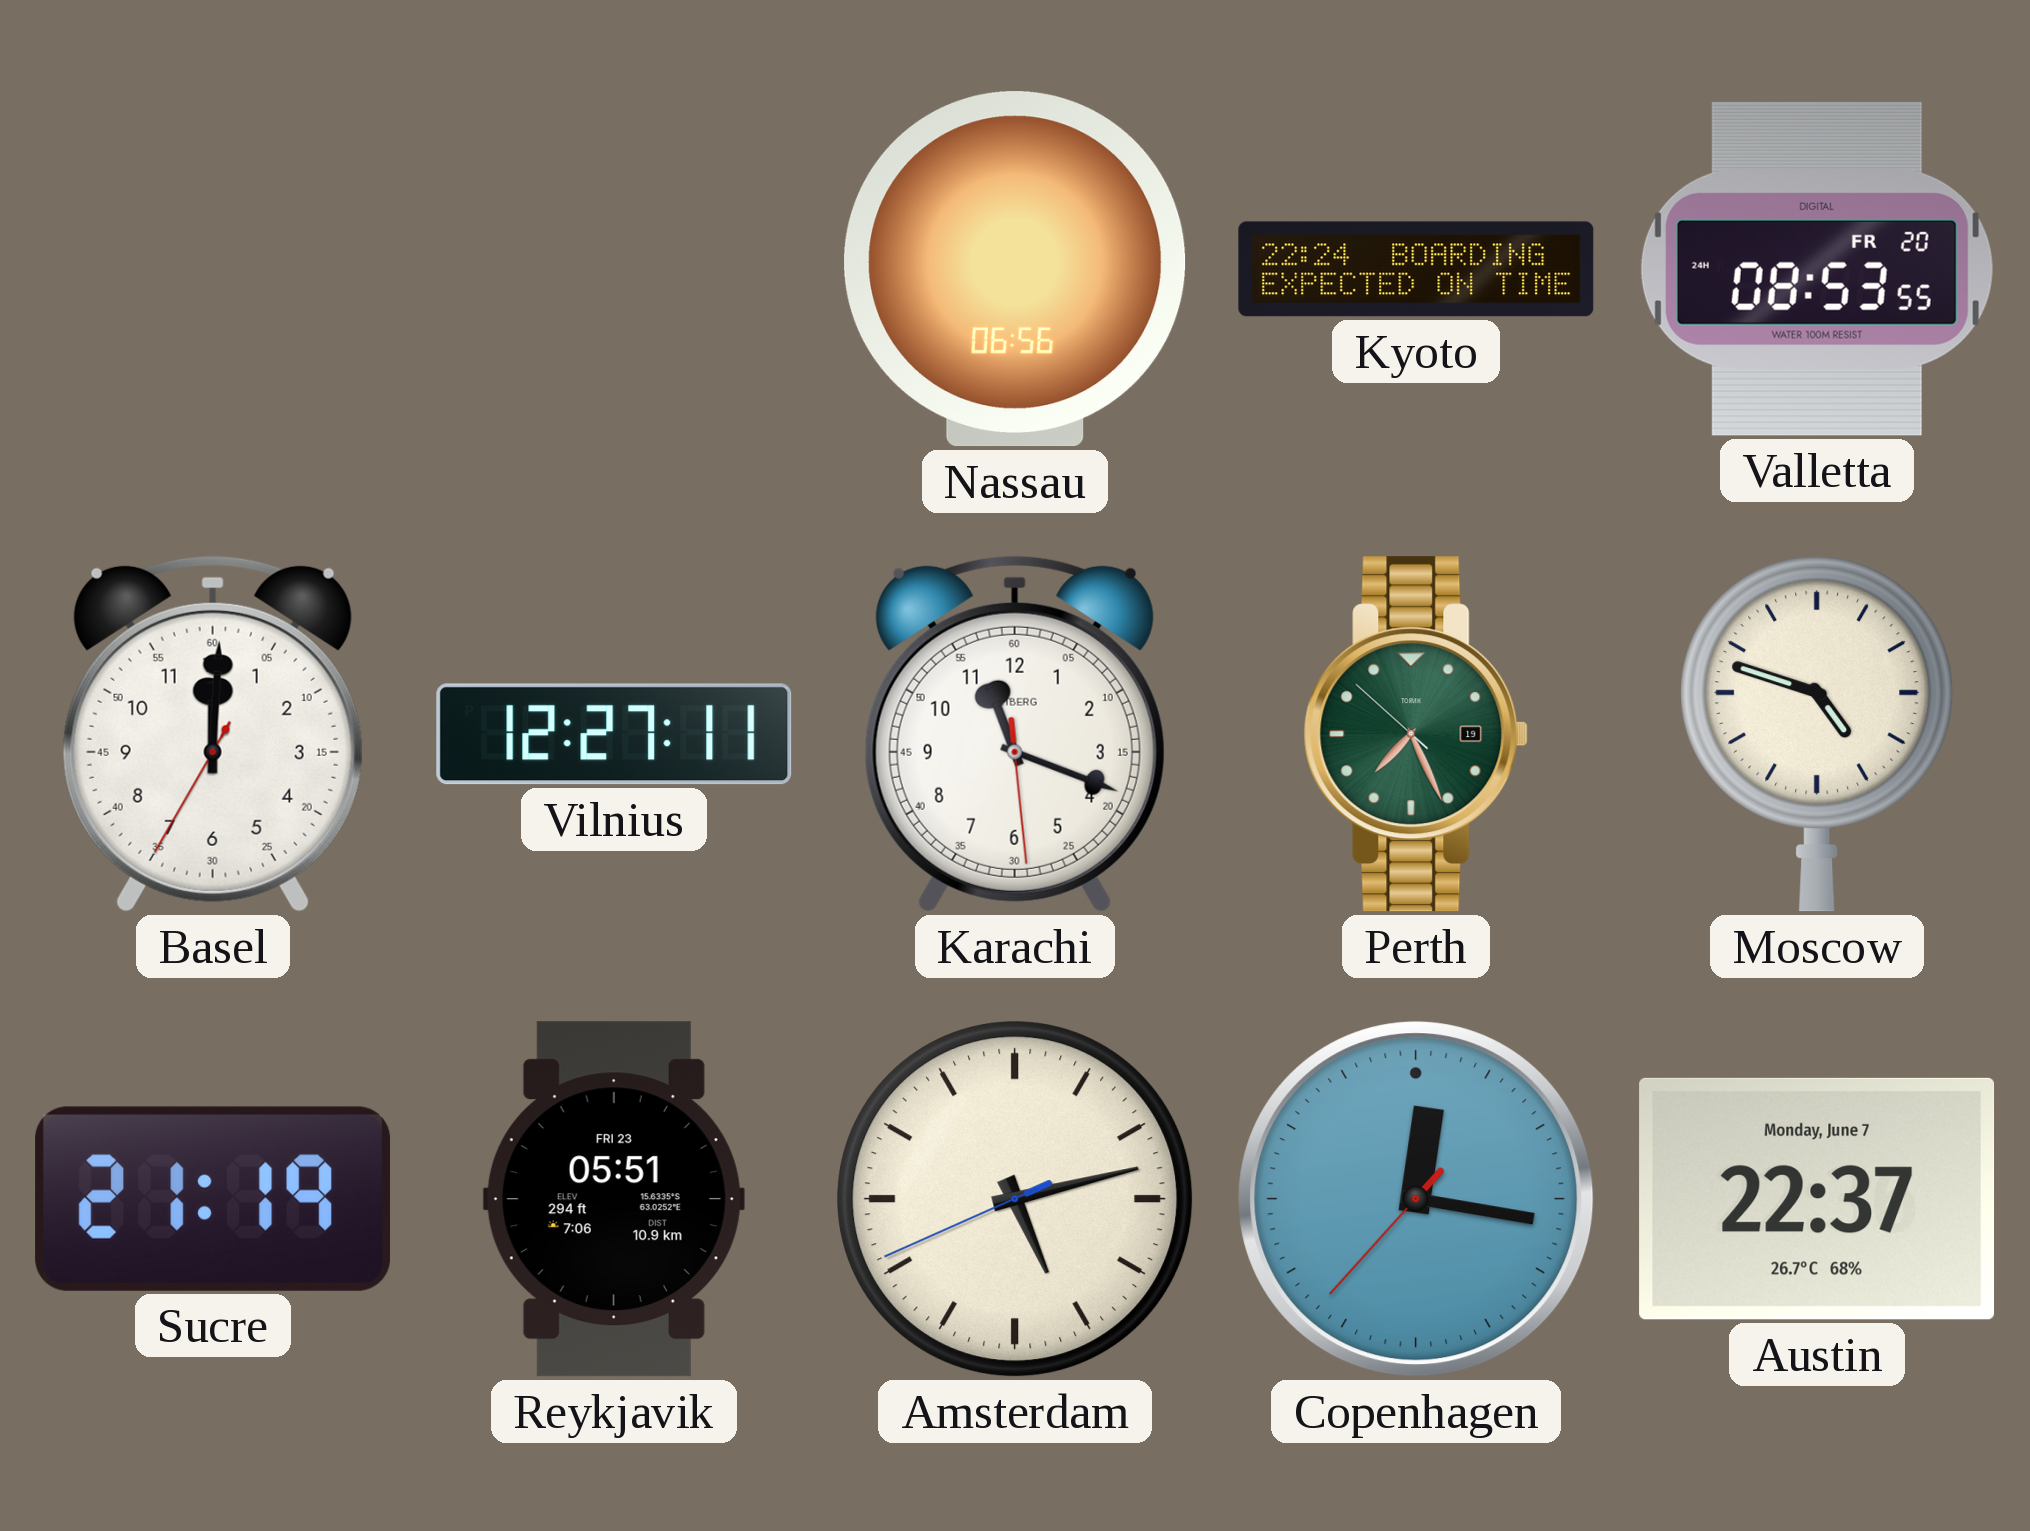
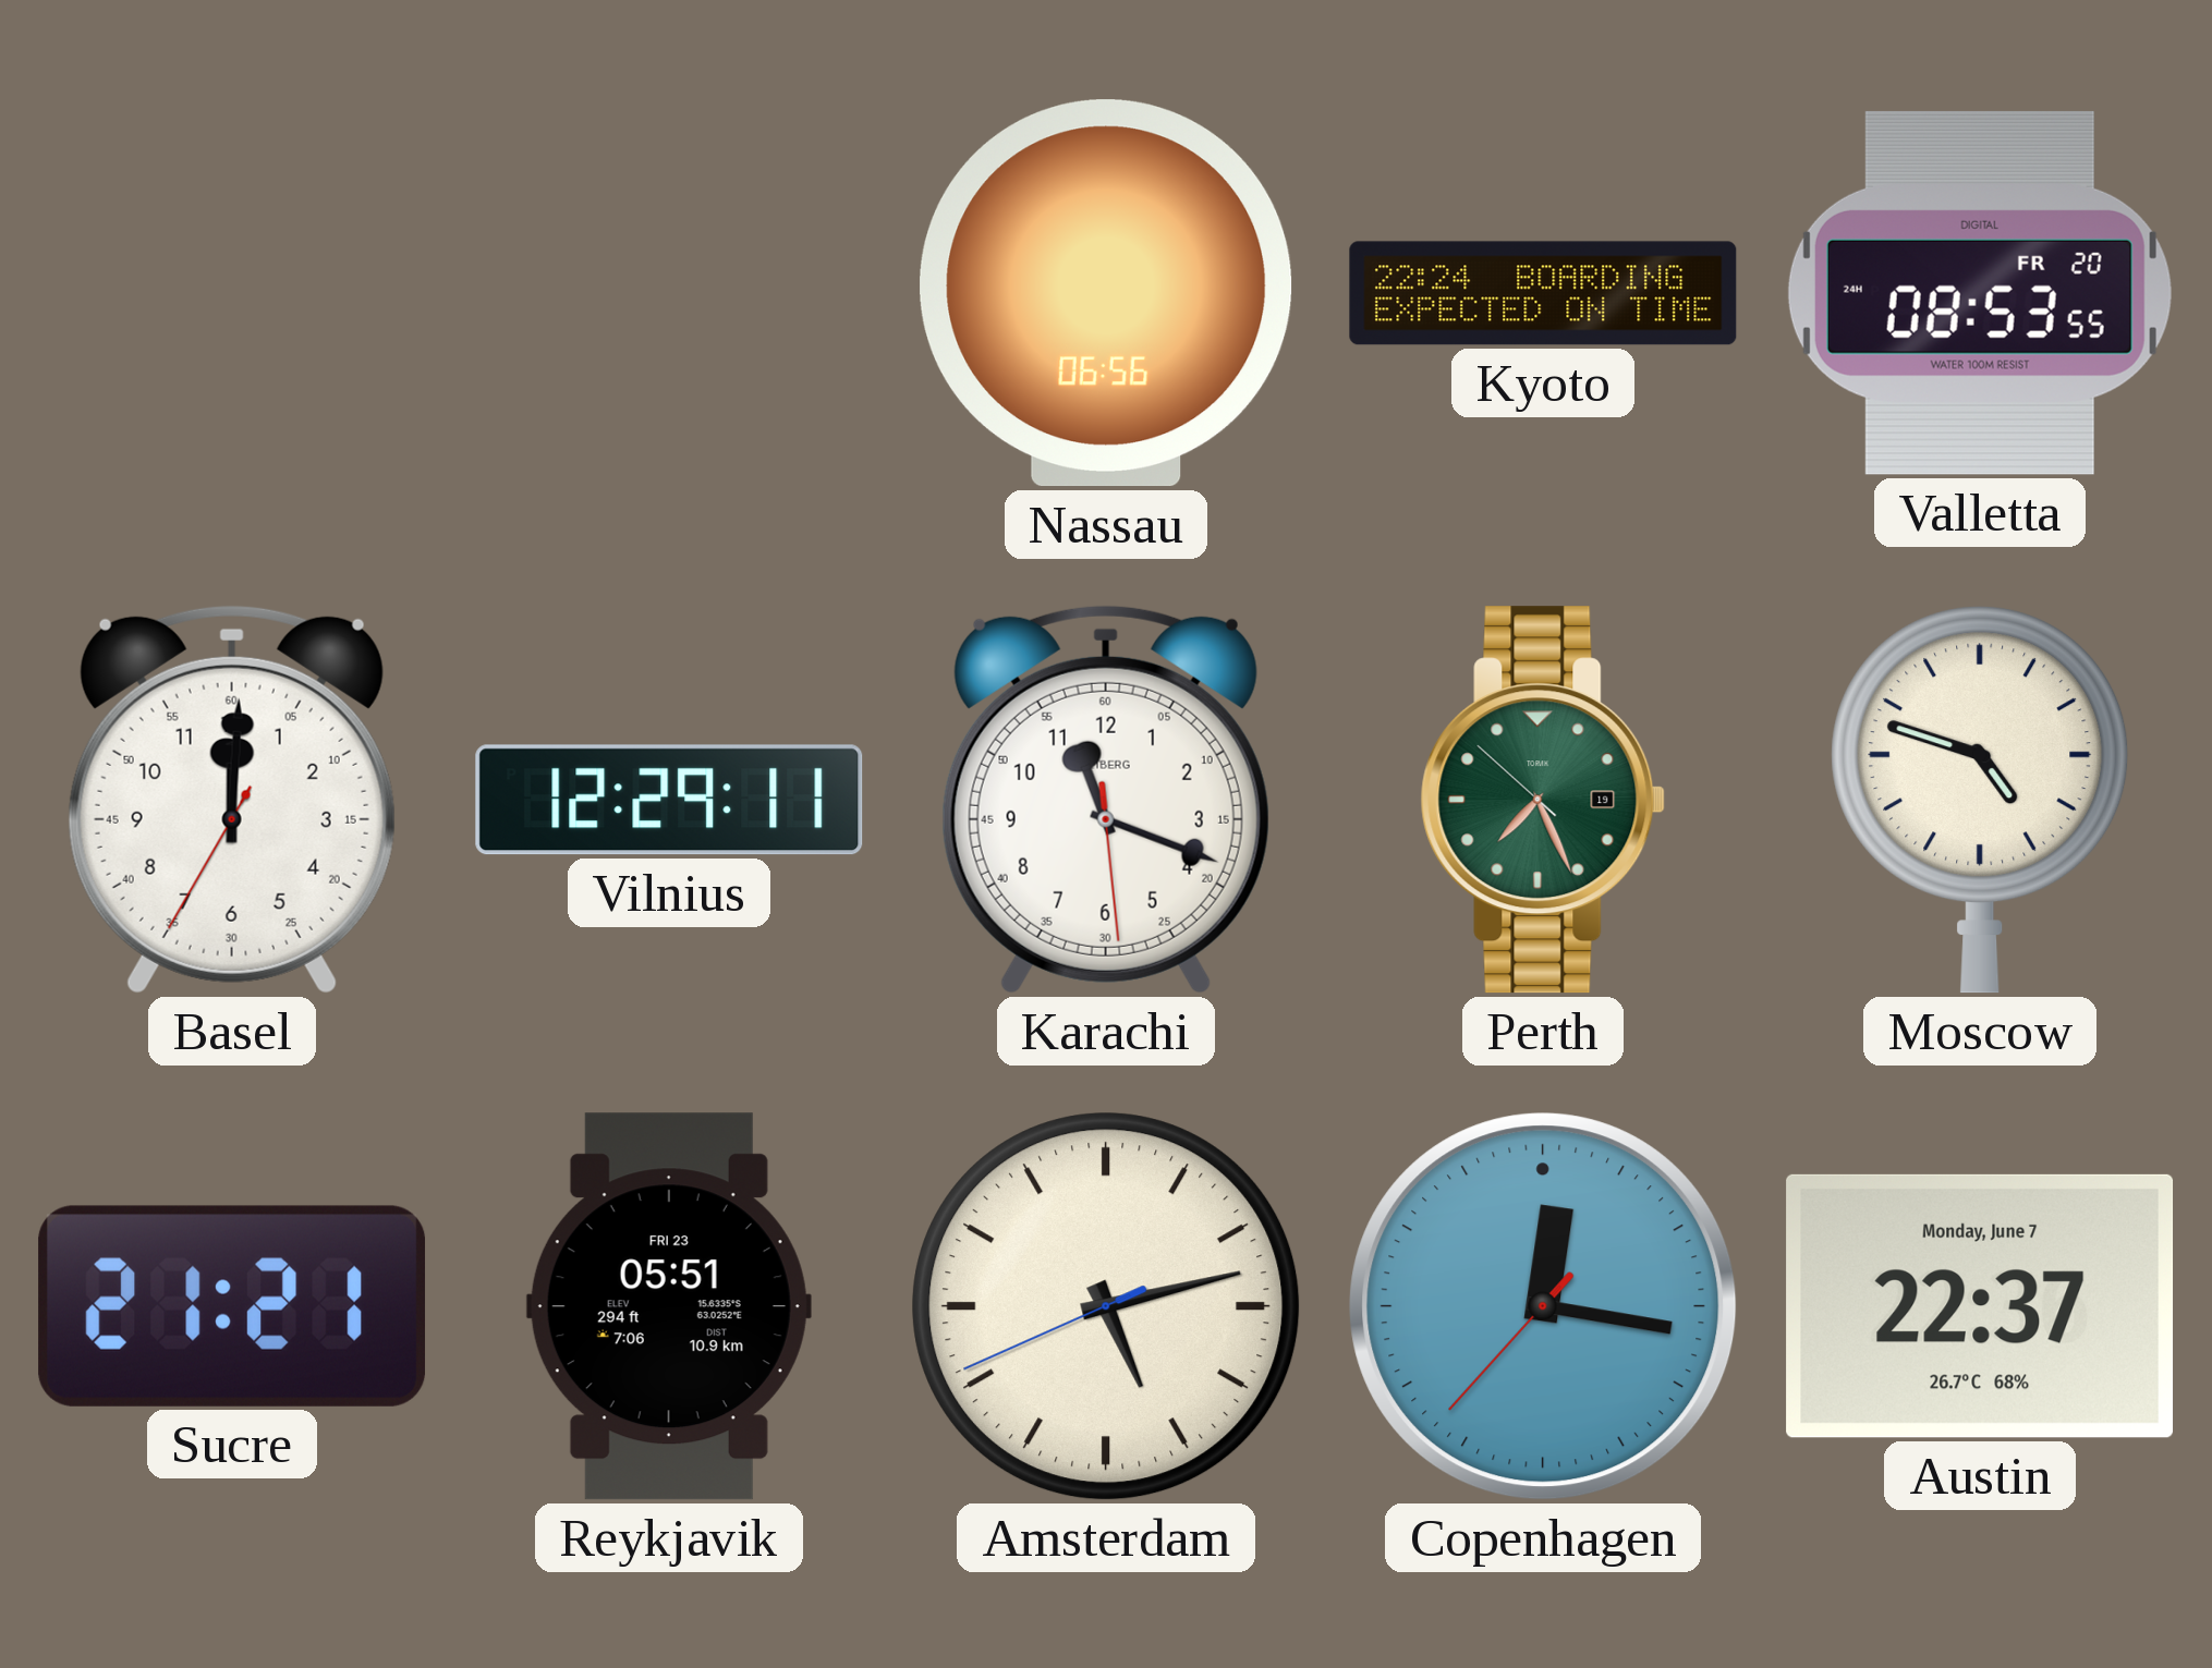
Vilnius: 12:27 -> 12:29
Sucre: 21:19 -> 21:21
